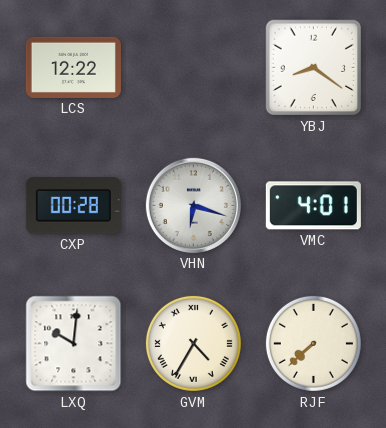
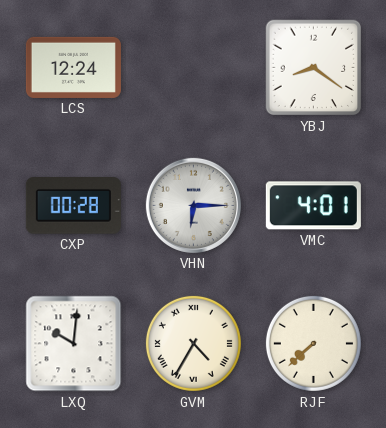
LCS: 12:22 -> 12:24
VHN: 6:18 -> 6:15
